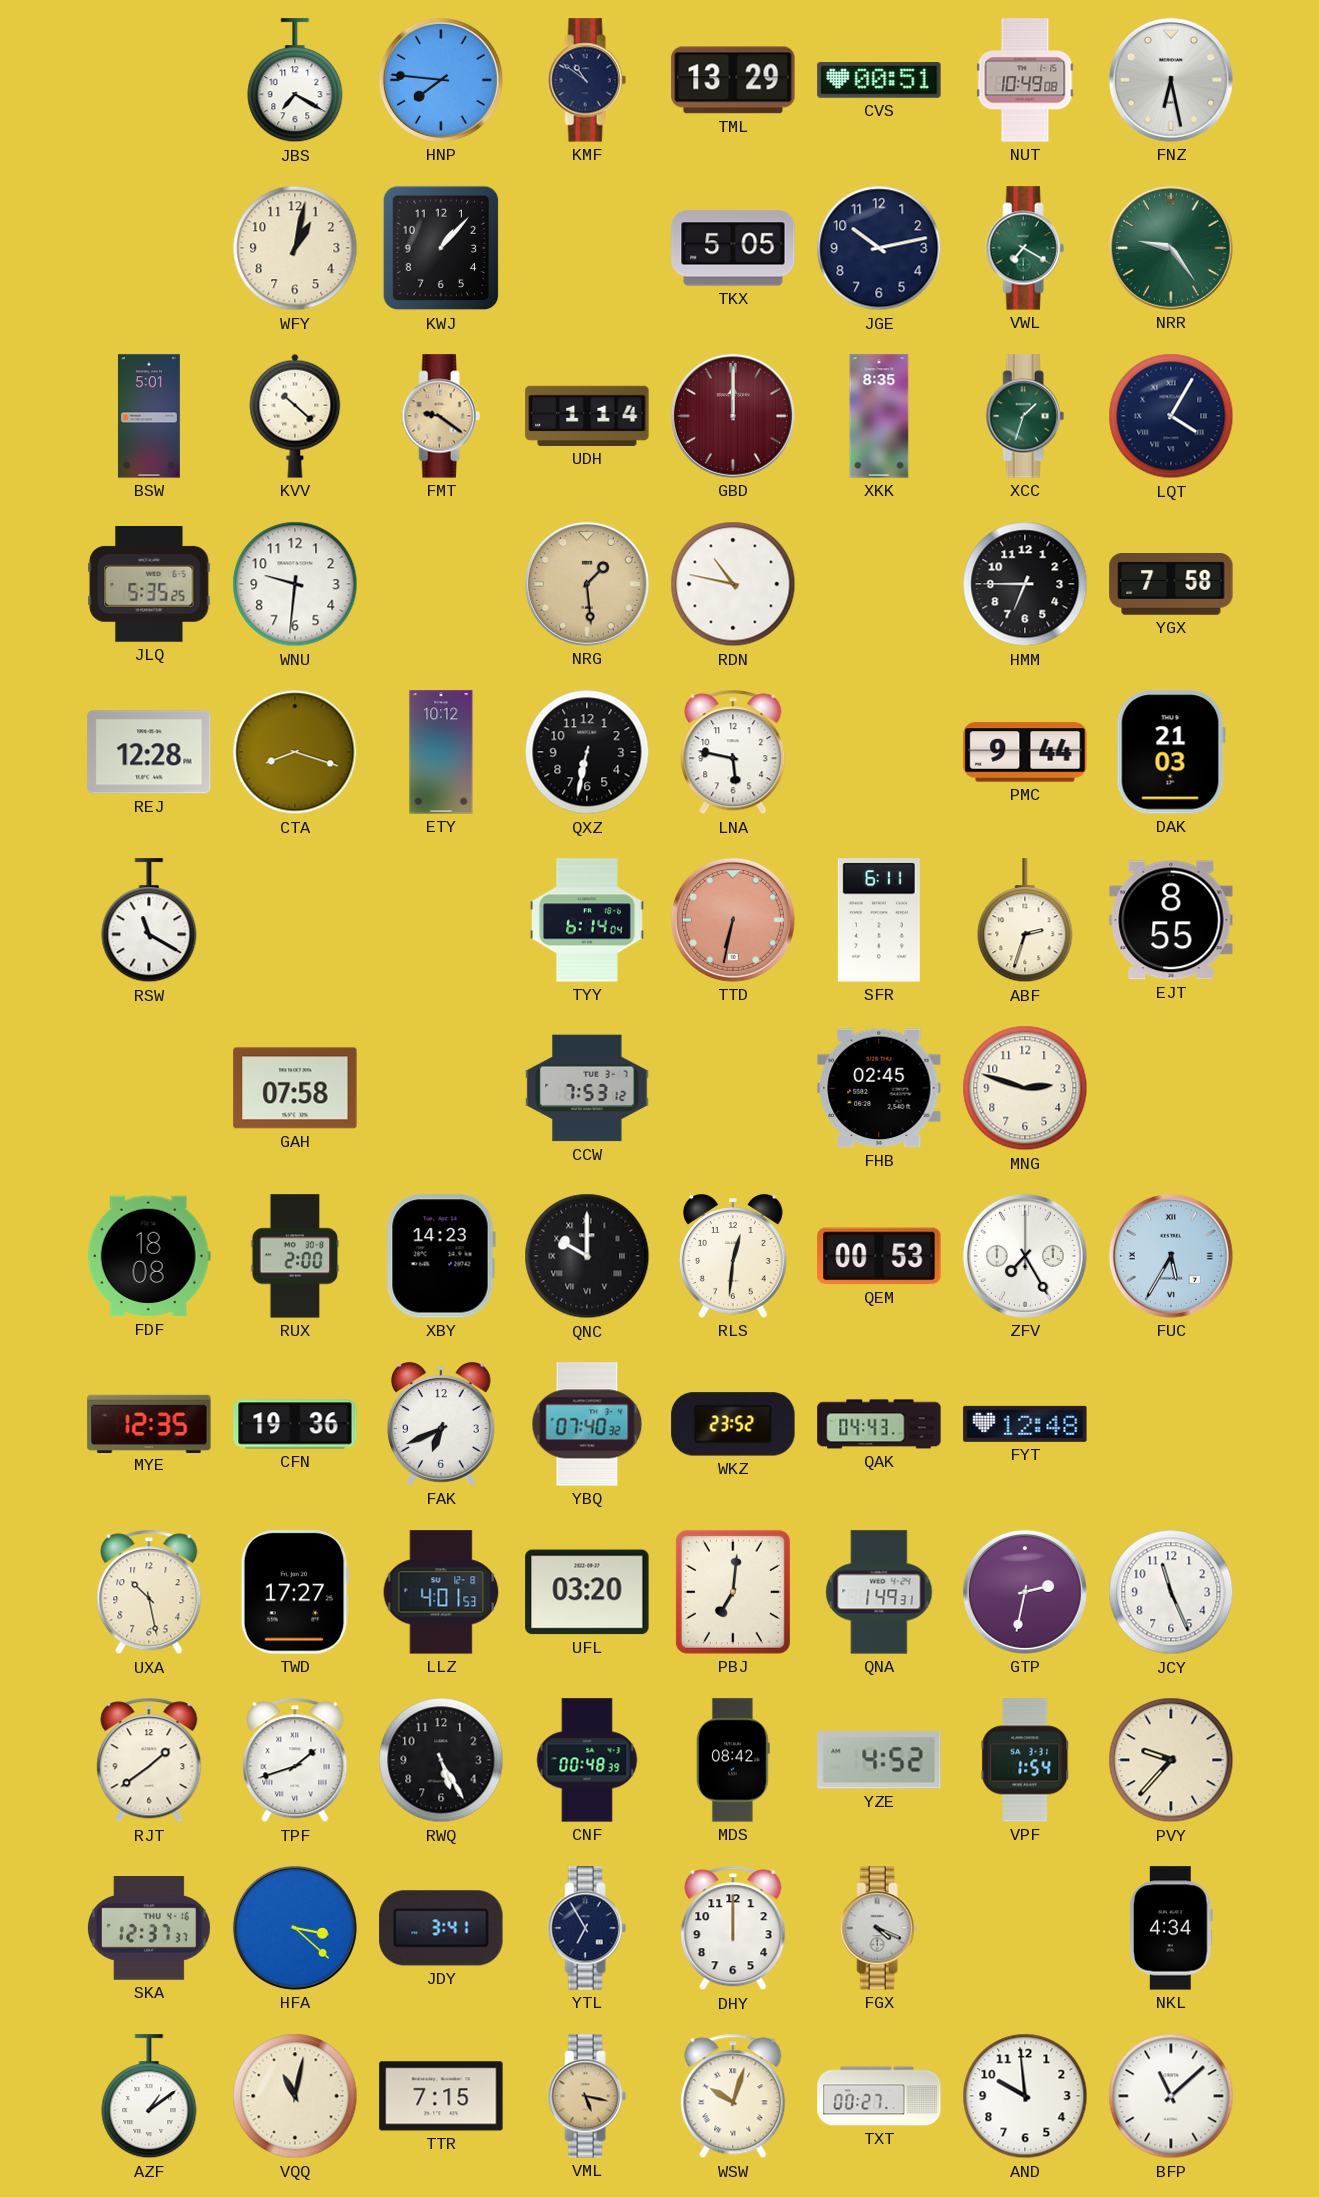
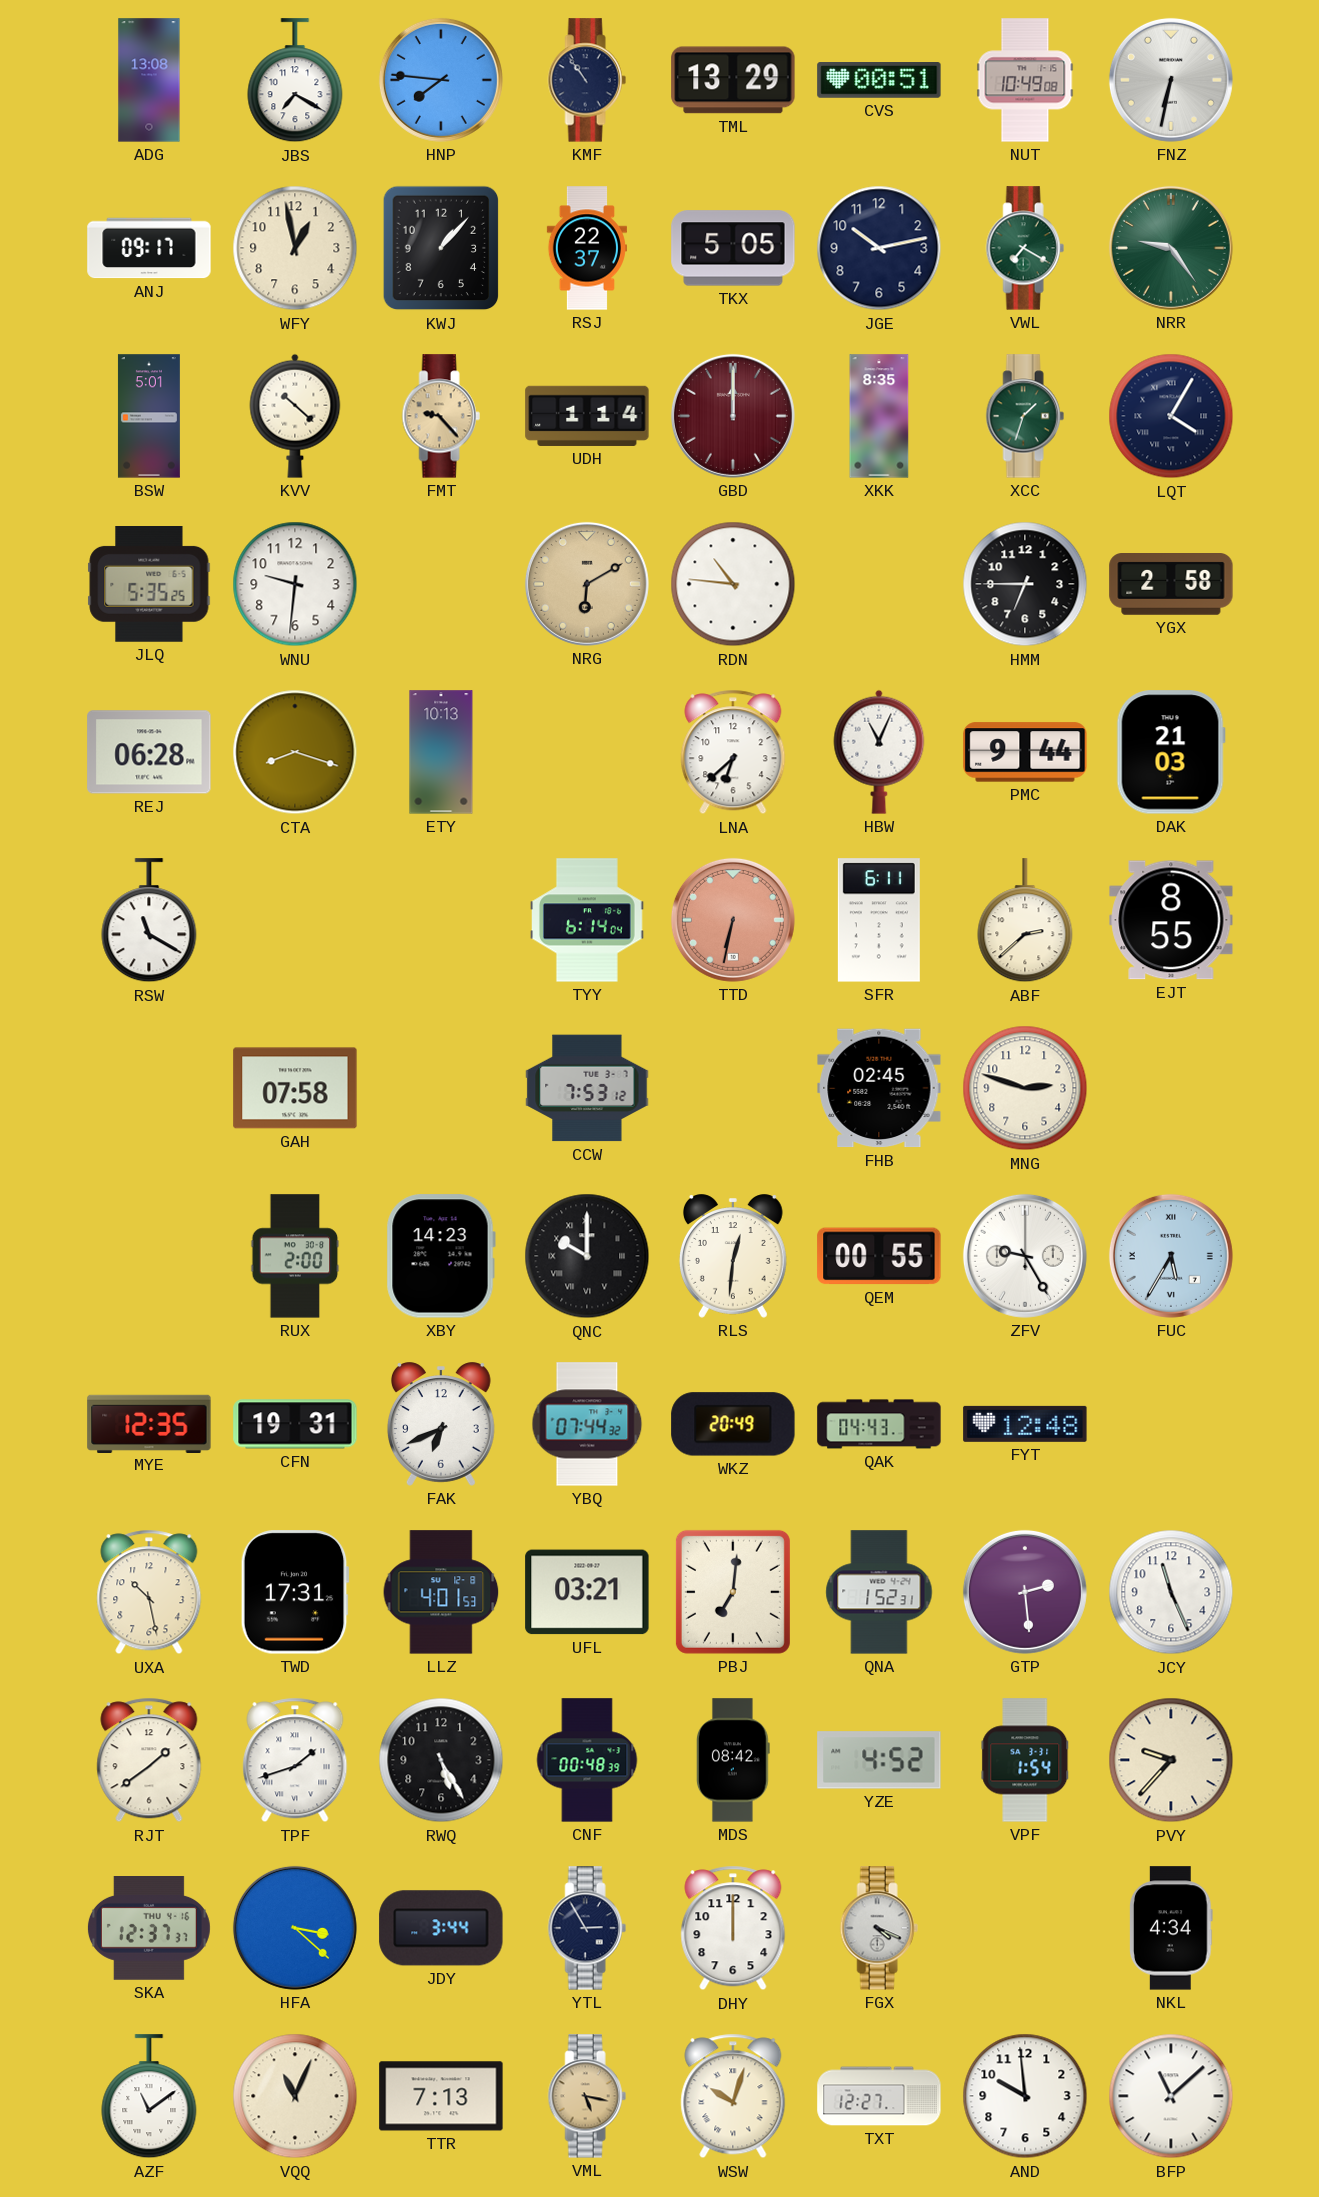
ADG: none -> 13:08
KMF: 10:51 -> 10:54
FNZ: 6:28 -> 6:32
ANJ: none -> 09:17
WFY: 1:02 -> 12:58
RSJ: none -> 22:37
FMT: 9:21 -> 9:23
NRG: 1:29 -> 6:10
RDN: 10:47 -> 10:46
YGX: 7:58 -> 2:58
REJ: 12:28 -> 06:28
ETY: 10:12 -> 10:13
QXZ: 6:32 -> none
LNA: 5:47 -> 6:38
HBW: none -> 11:04
ABF: 2:33 -> 2:38
FDF: 18:08 -> none
QEM: 00:53 -> 00:55
ZFV: 7:25 -> 9:25
CFN: 19:36 -> 19:31
YBQ: 07:40 -> 07:44
WKZ: 23:52 -> 20:49
TWD: 17:27 -> 17:31
UFL: 03:20 -> 03:21
QNA: 1:49 -> 1:52
GTP: 2:32 -> 2:29
JDY: 3:41 -> 3:44
YTL: 6:55 -> 2:55
AZF: 1:09 -> 11:09
VQQ: 11:02 -> 11:04
TTR: 7:15 -> 7:13
TXT: 00:27 -> 12:27
